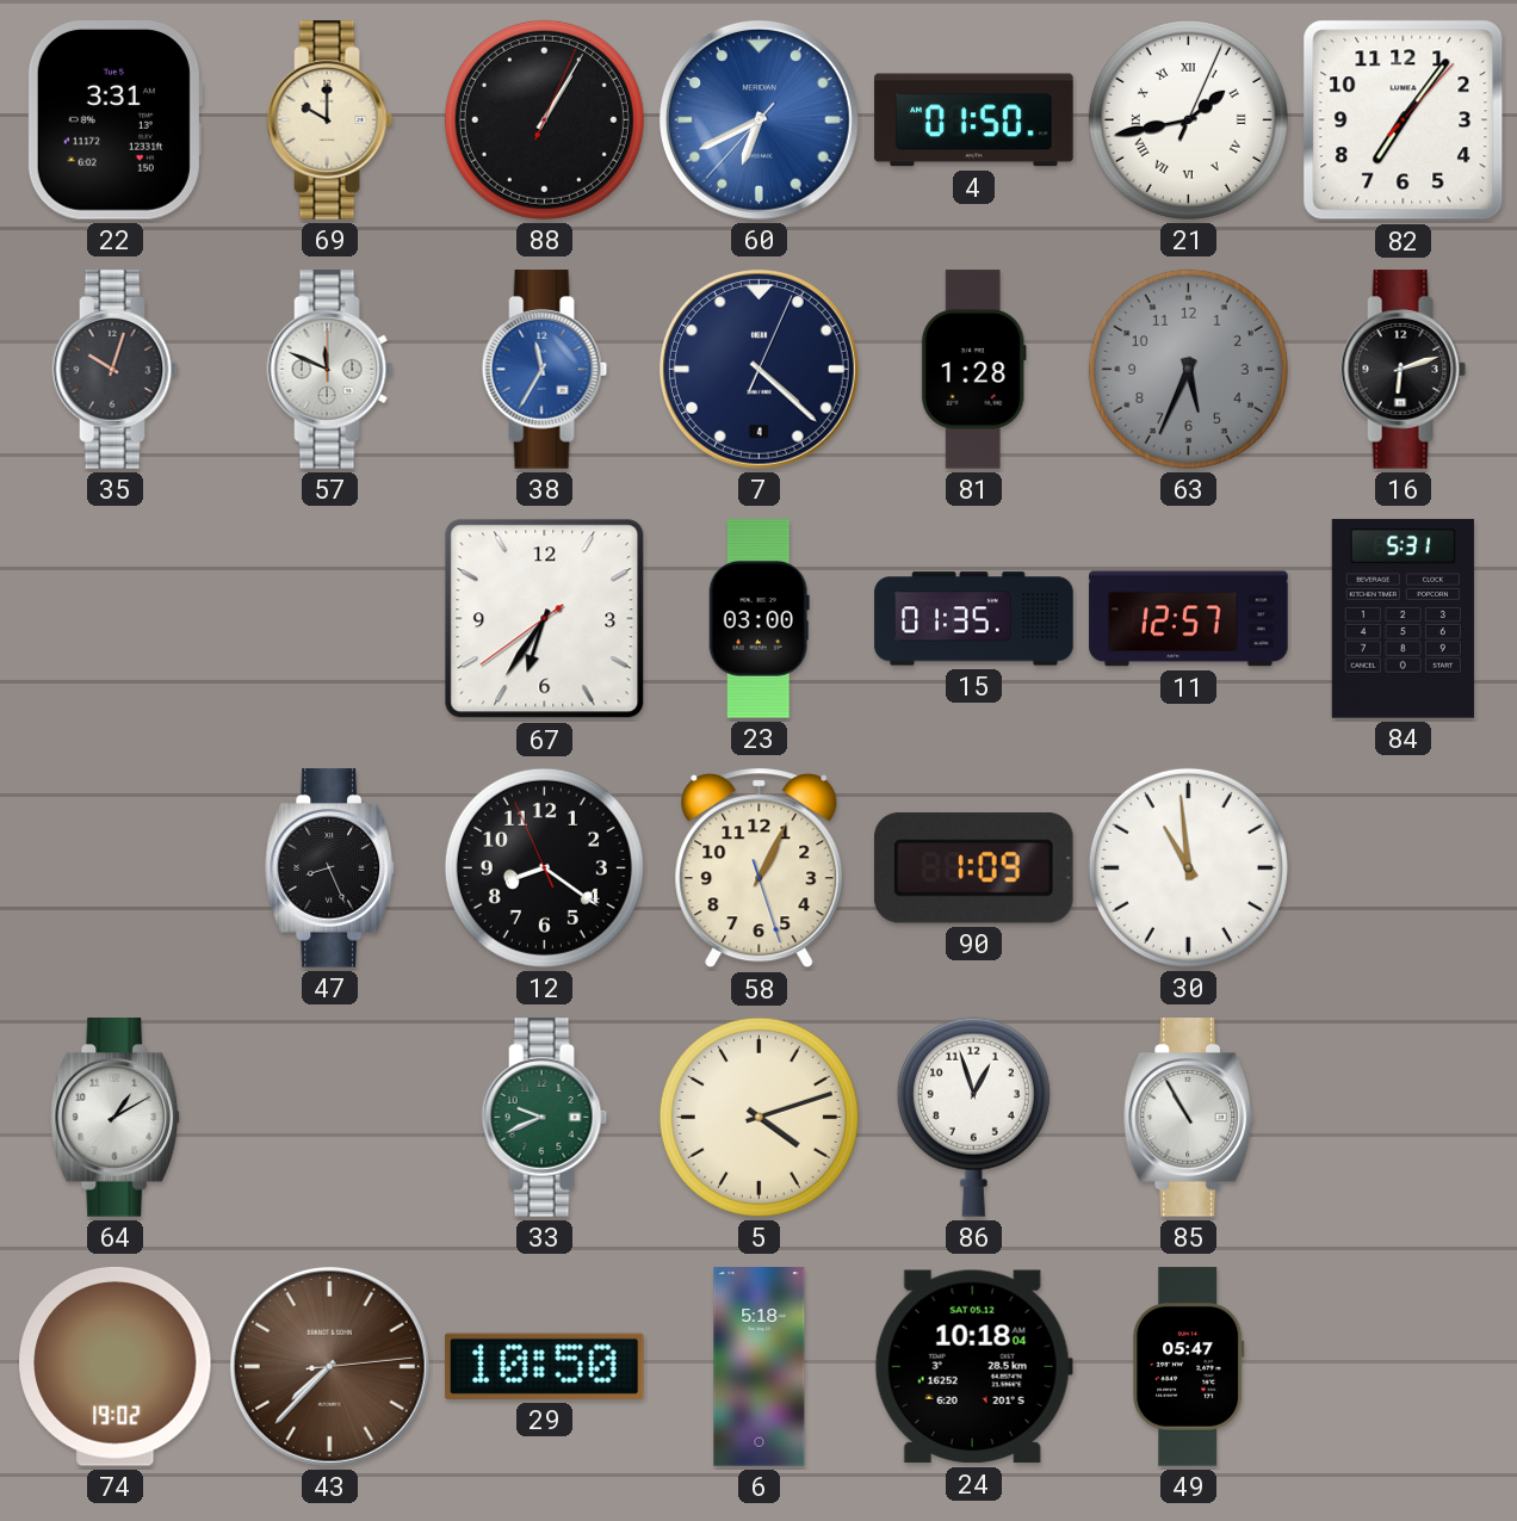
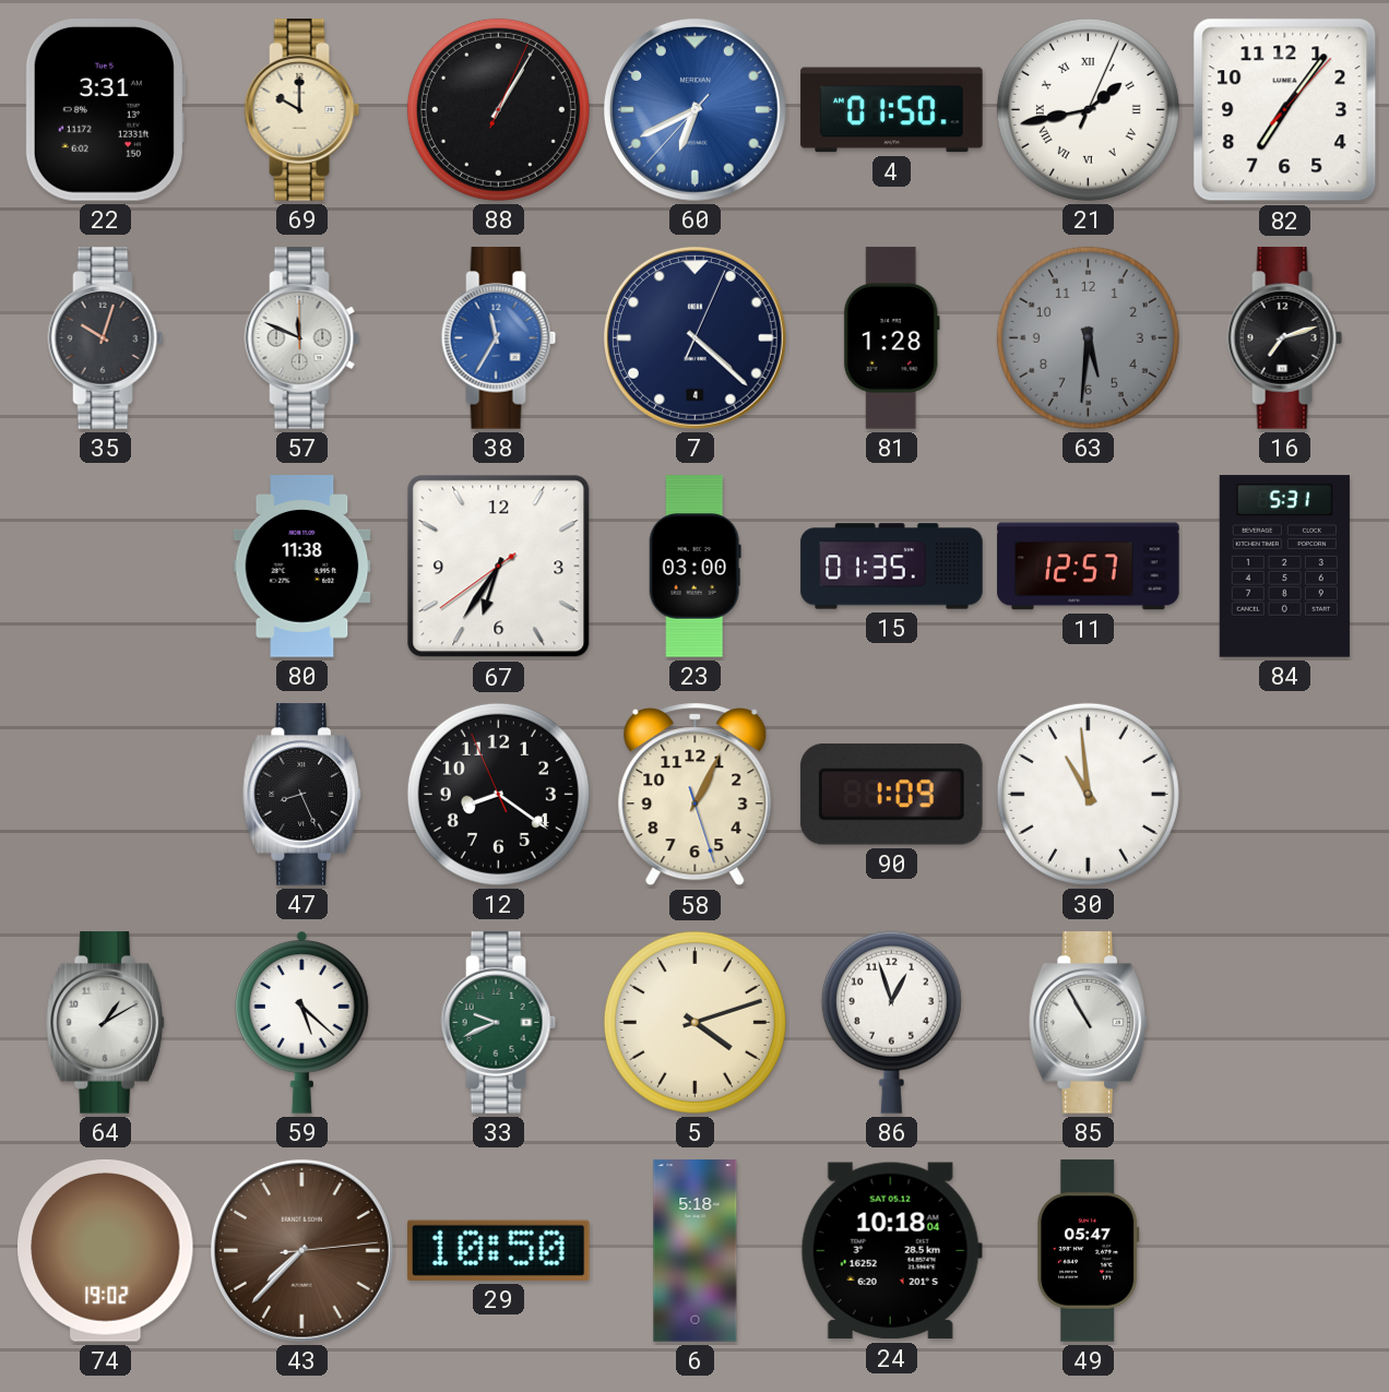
63: 5:34 -> 5:31
16: 6:12 -> 7:12
80: none -> 11:38
59: none -> 5:22
